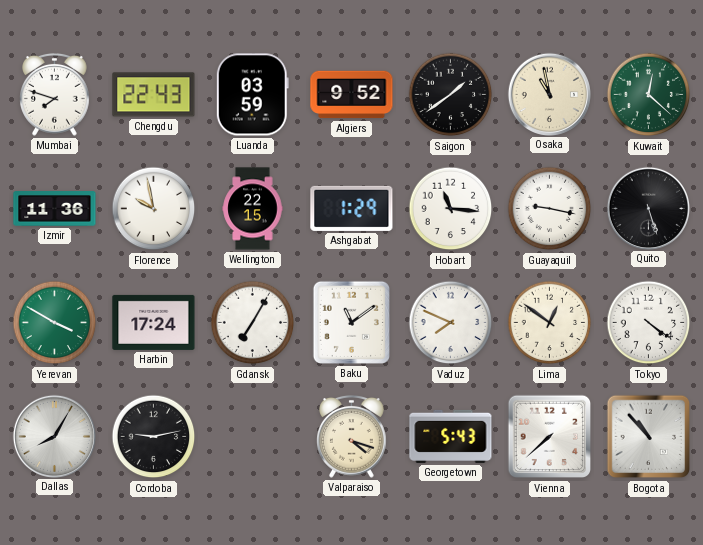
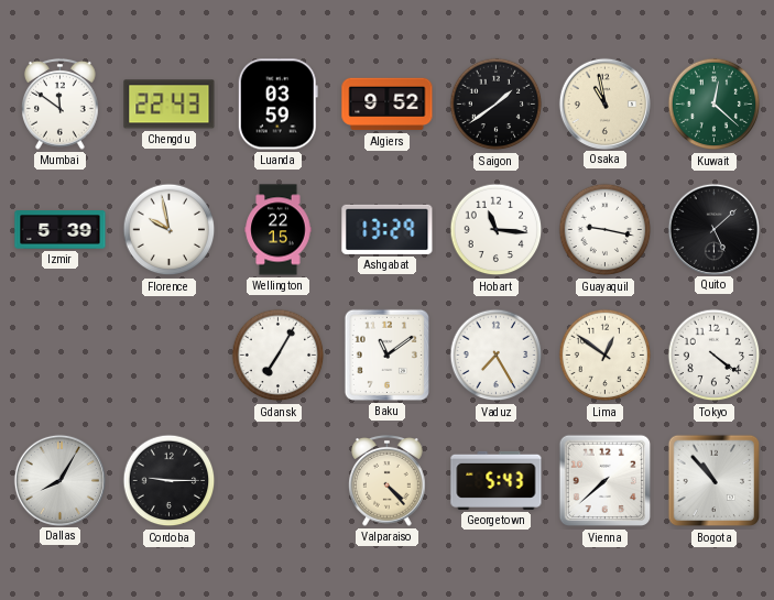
Mumbai: 7:48 -> 11:51
Izmir: 11:36 -> 5:39
Ashgabat: 1:29 -> 13:29
Quito: 5:27 -> 5:08
Yerevan: 3:50 -> none
Harbin: 17:24 -> none
Vaduz: 7:49 -> 7:25
Cordoba: 9:13 -> 9:15
Valparaiso: 4:18 -> 4:23
